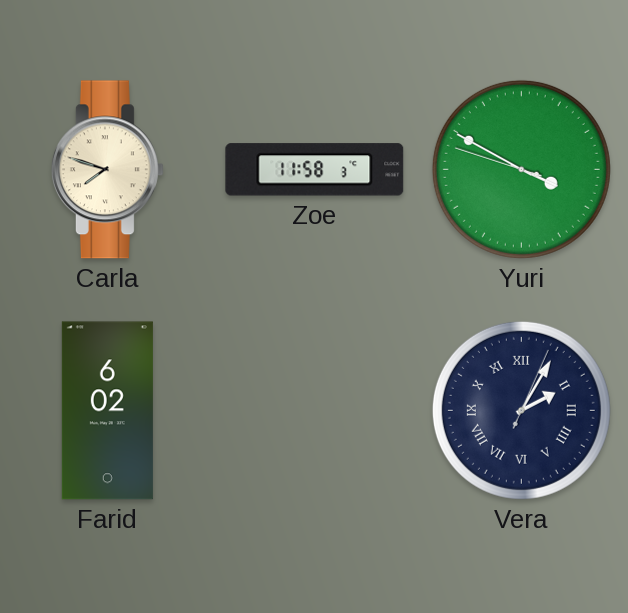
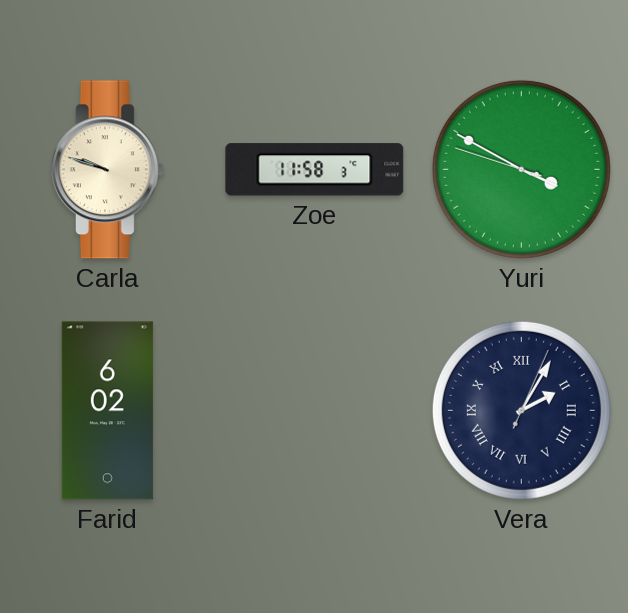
Carla: 7:48 -> 9:48
